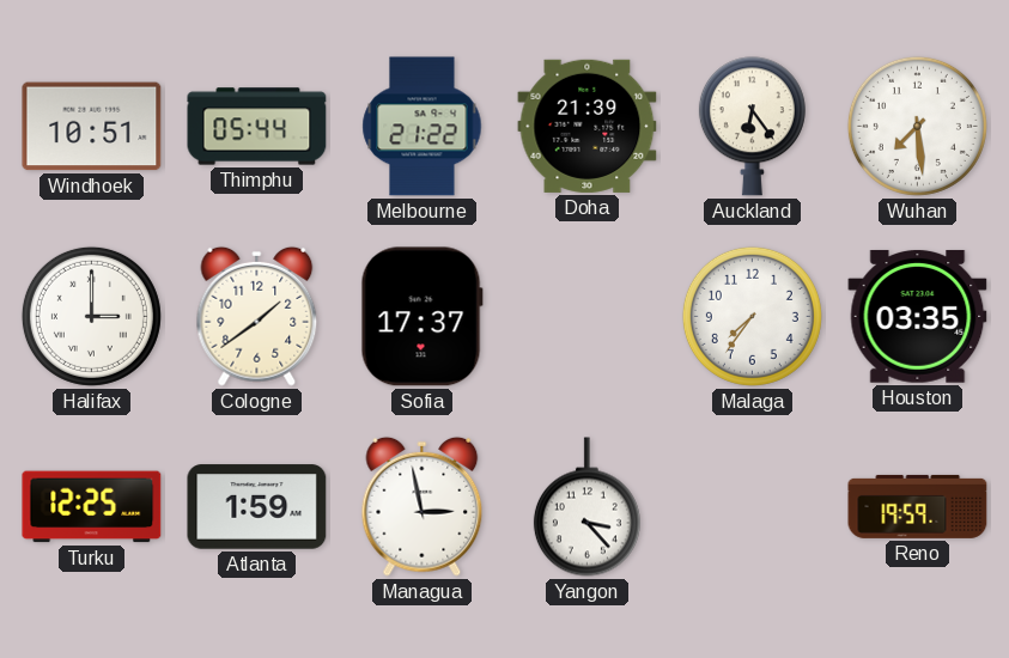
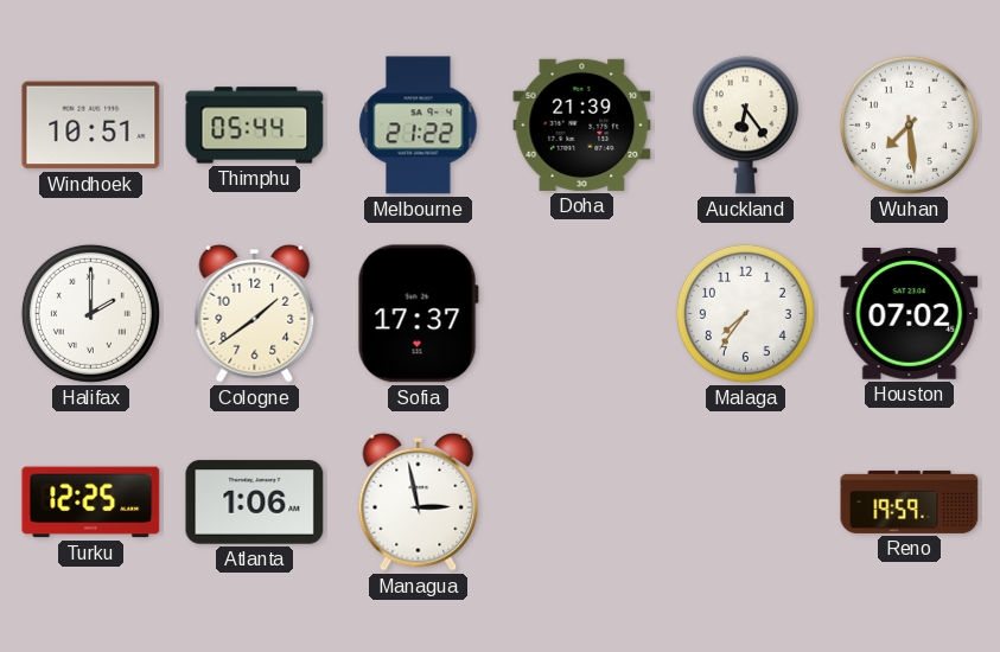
Halifax: 3:00 -> 2:00
Houston: 03:35 -> 07:02
Atlanta: 1:59 -> 1:06
Yangon: 3:23 -> none
